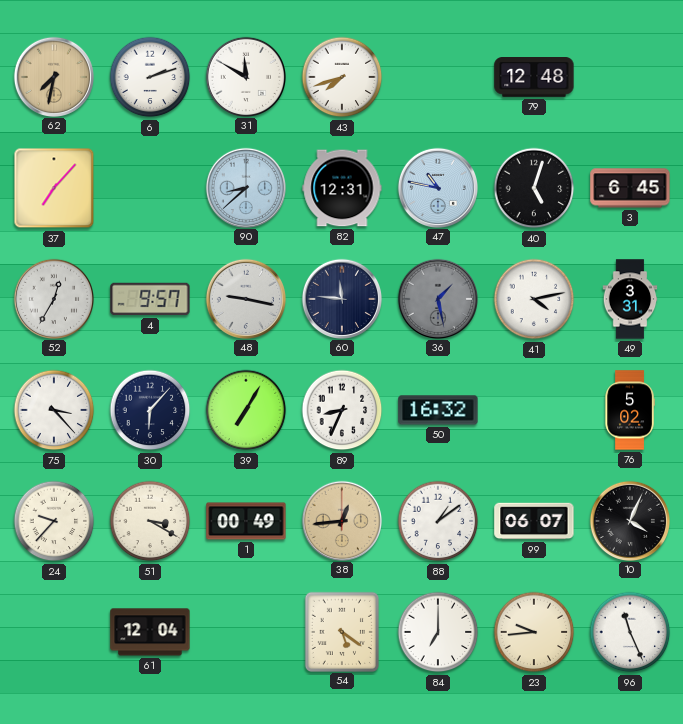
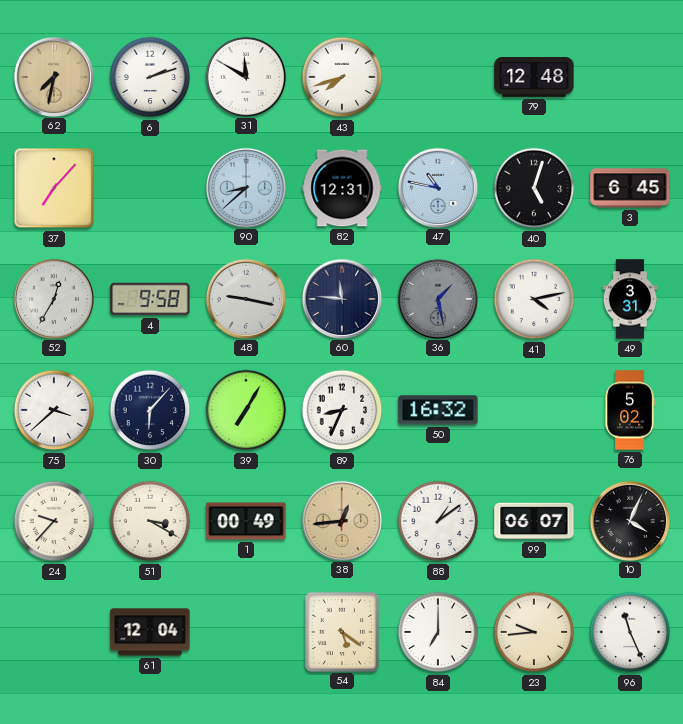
4: 9:57 -> 9:58
75: 3:23 -> 3:38
